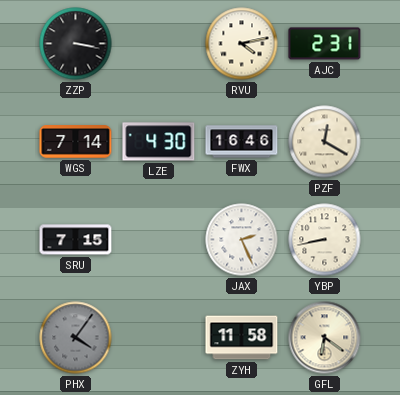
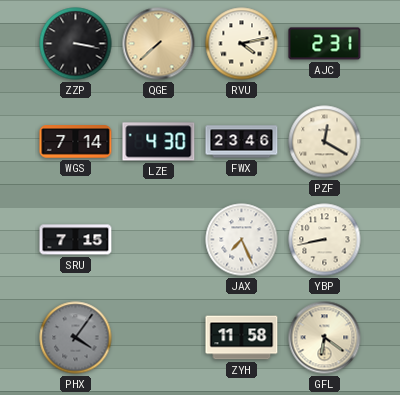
QGE: none -> 7:38
FWX: 16:46 -> 23:46
JAX: 2:26 -> 7:26
